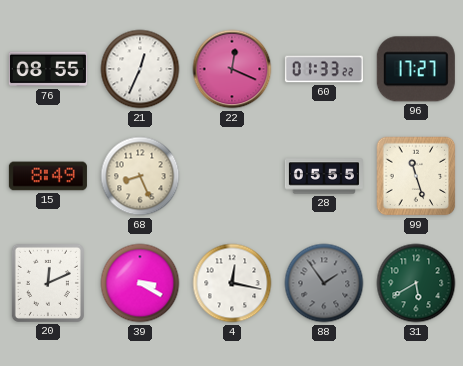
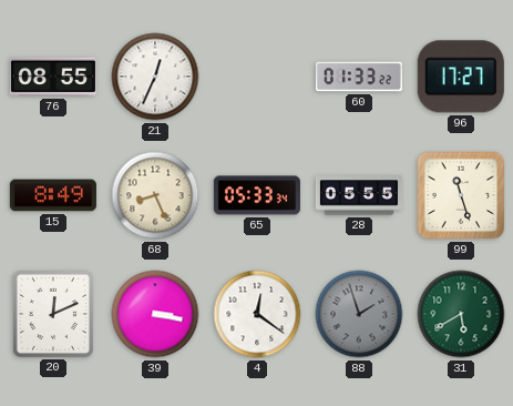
22: 12:19 -> none
65: none -> 05:33
39: 3:20 -> 3:17
4: 12:17 -> 12:21
88: 1:54 -> 1:57
